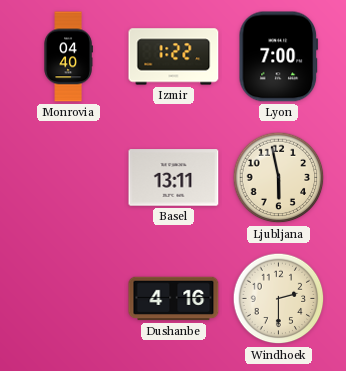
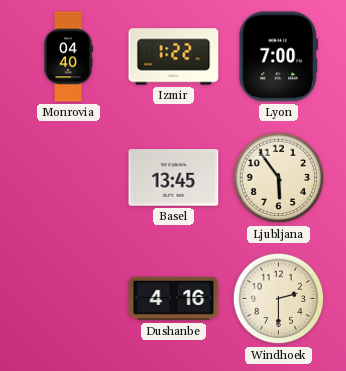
Basel: 13:11 -> 13:45
Ljubljana: 5:58 -> 5:54
